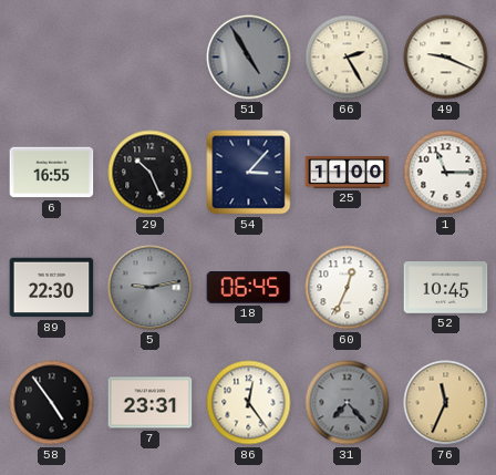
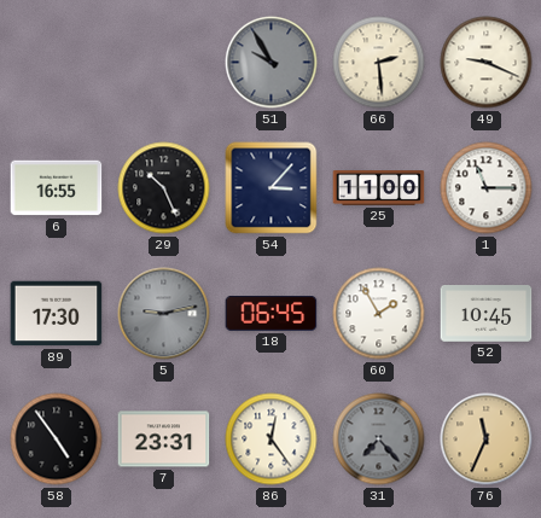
51: 4:55 -> 9:55
66: 2:25 -> 2:29
89: 22:30 -> 17:30
60: 12:34 -> 1:55
